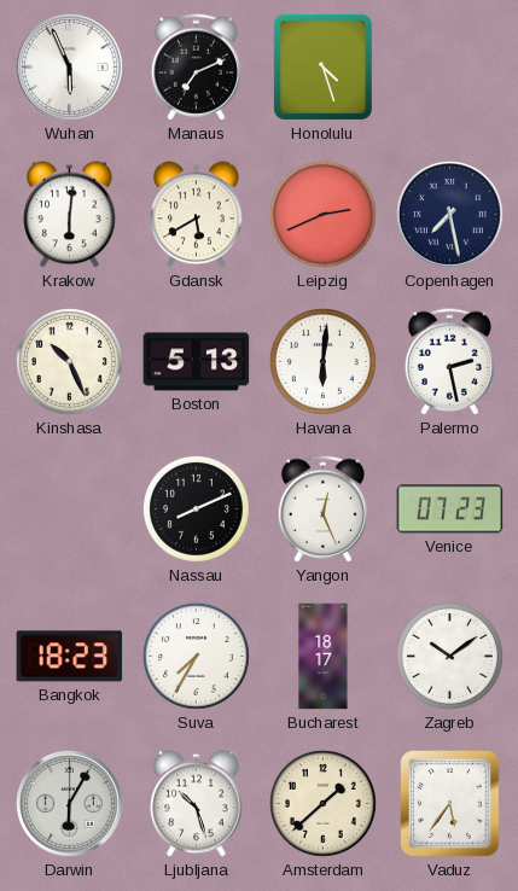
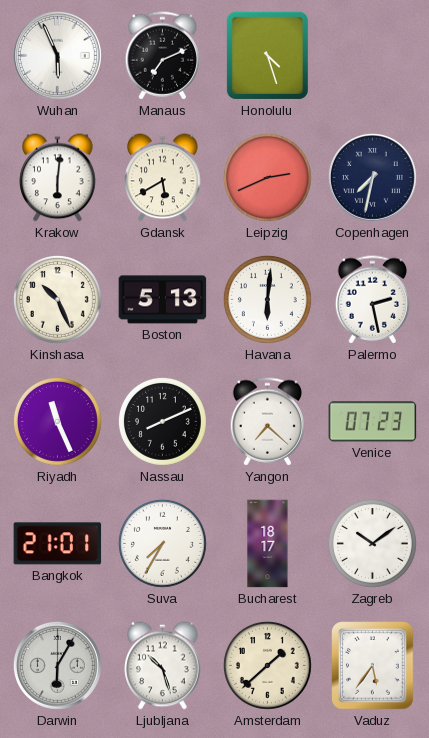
Copenhagen: 7:28 -> 7:32
Riyadh: none -> 11:26
Yangon: 12:26 -> 7:22
Bangkok: 18:23 -> 21:01
